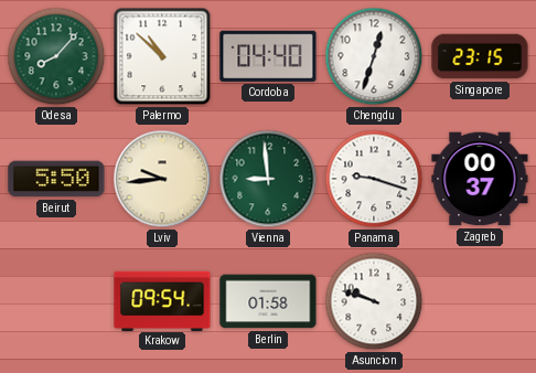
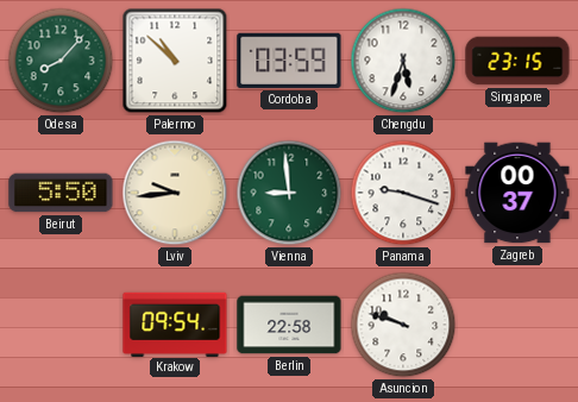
Cordoba: 04:40 -> 03:59
Chengdu: 12:33 -> 5:33
Berlin: 01:58 -> 22:58
